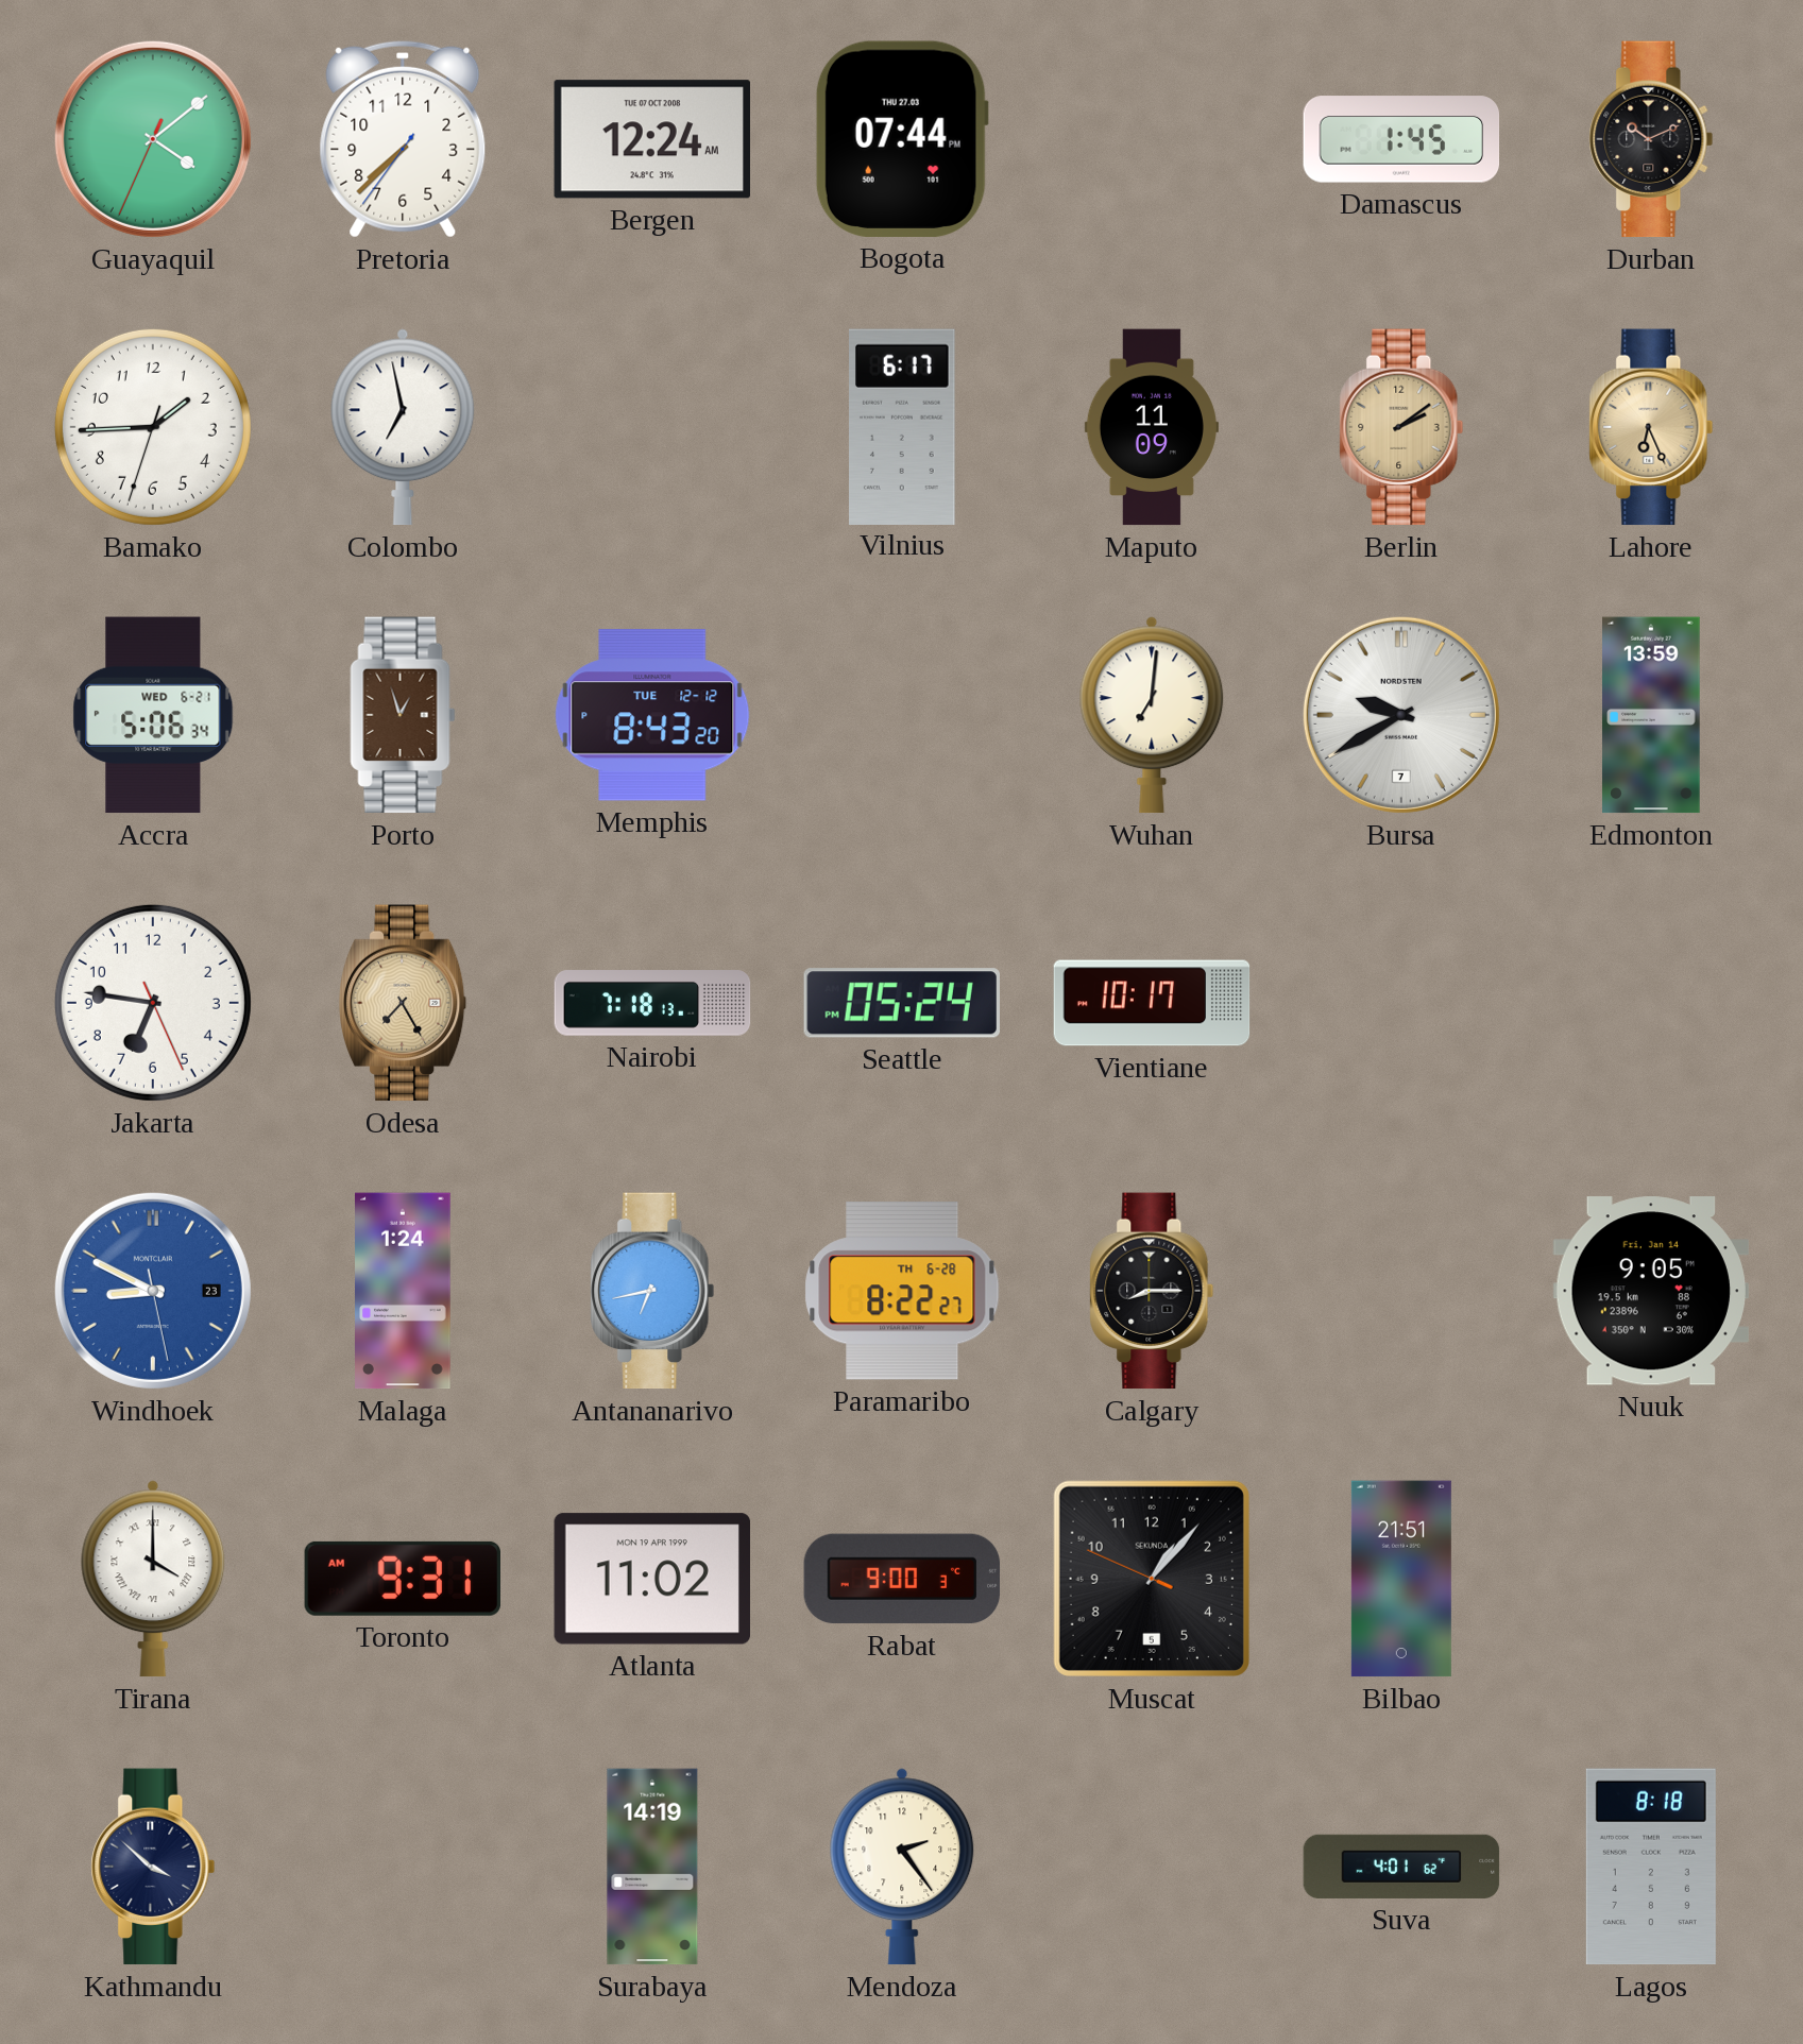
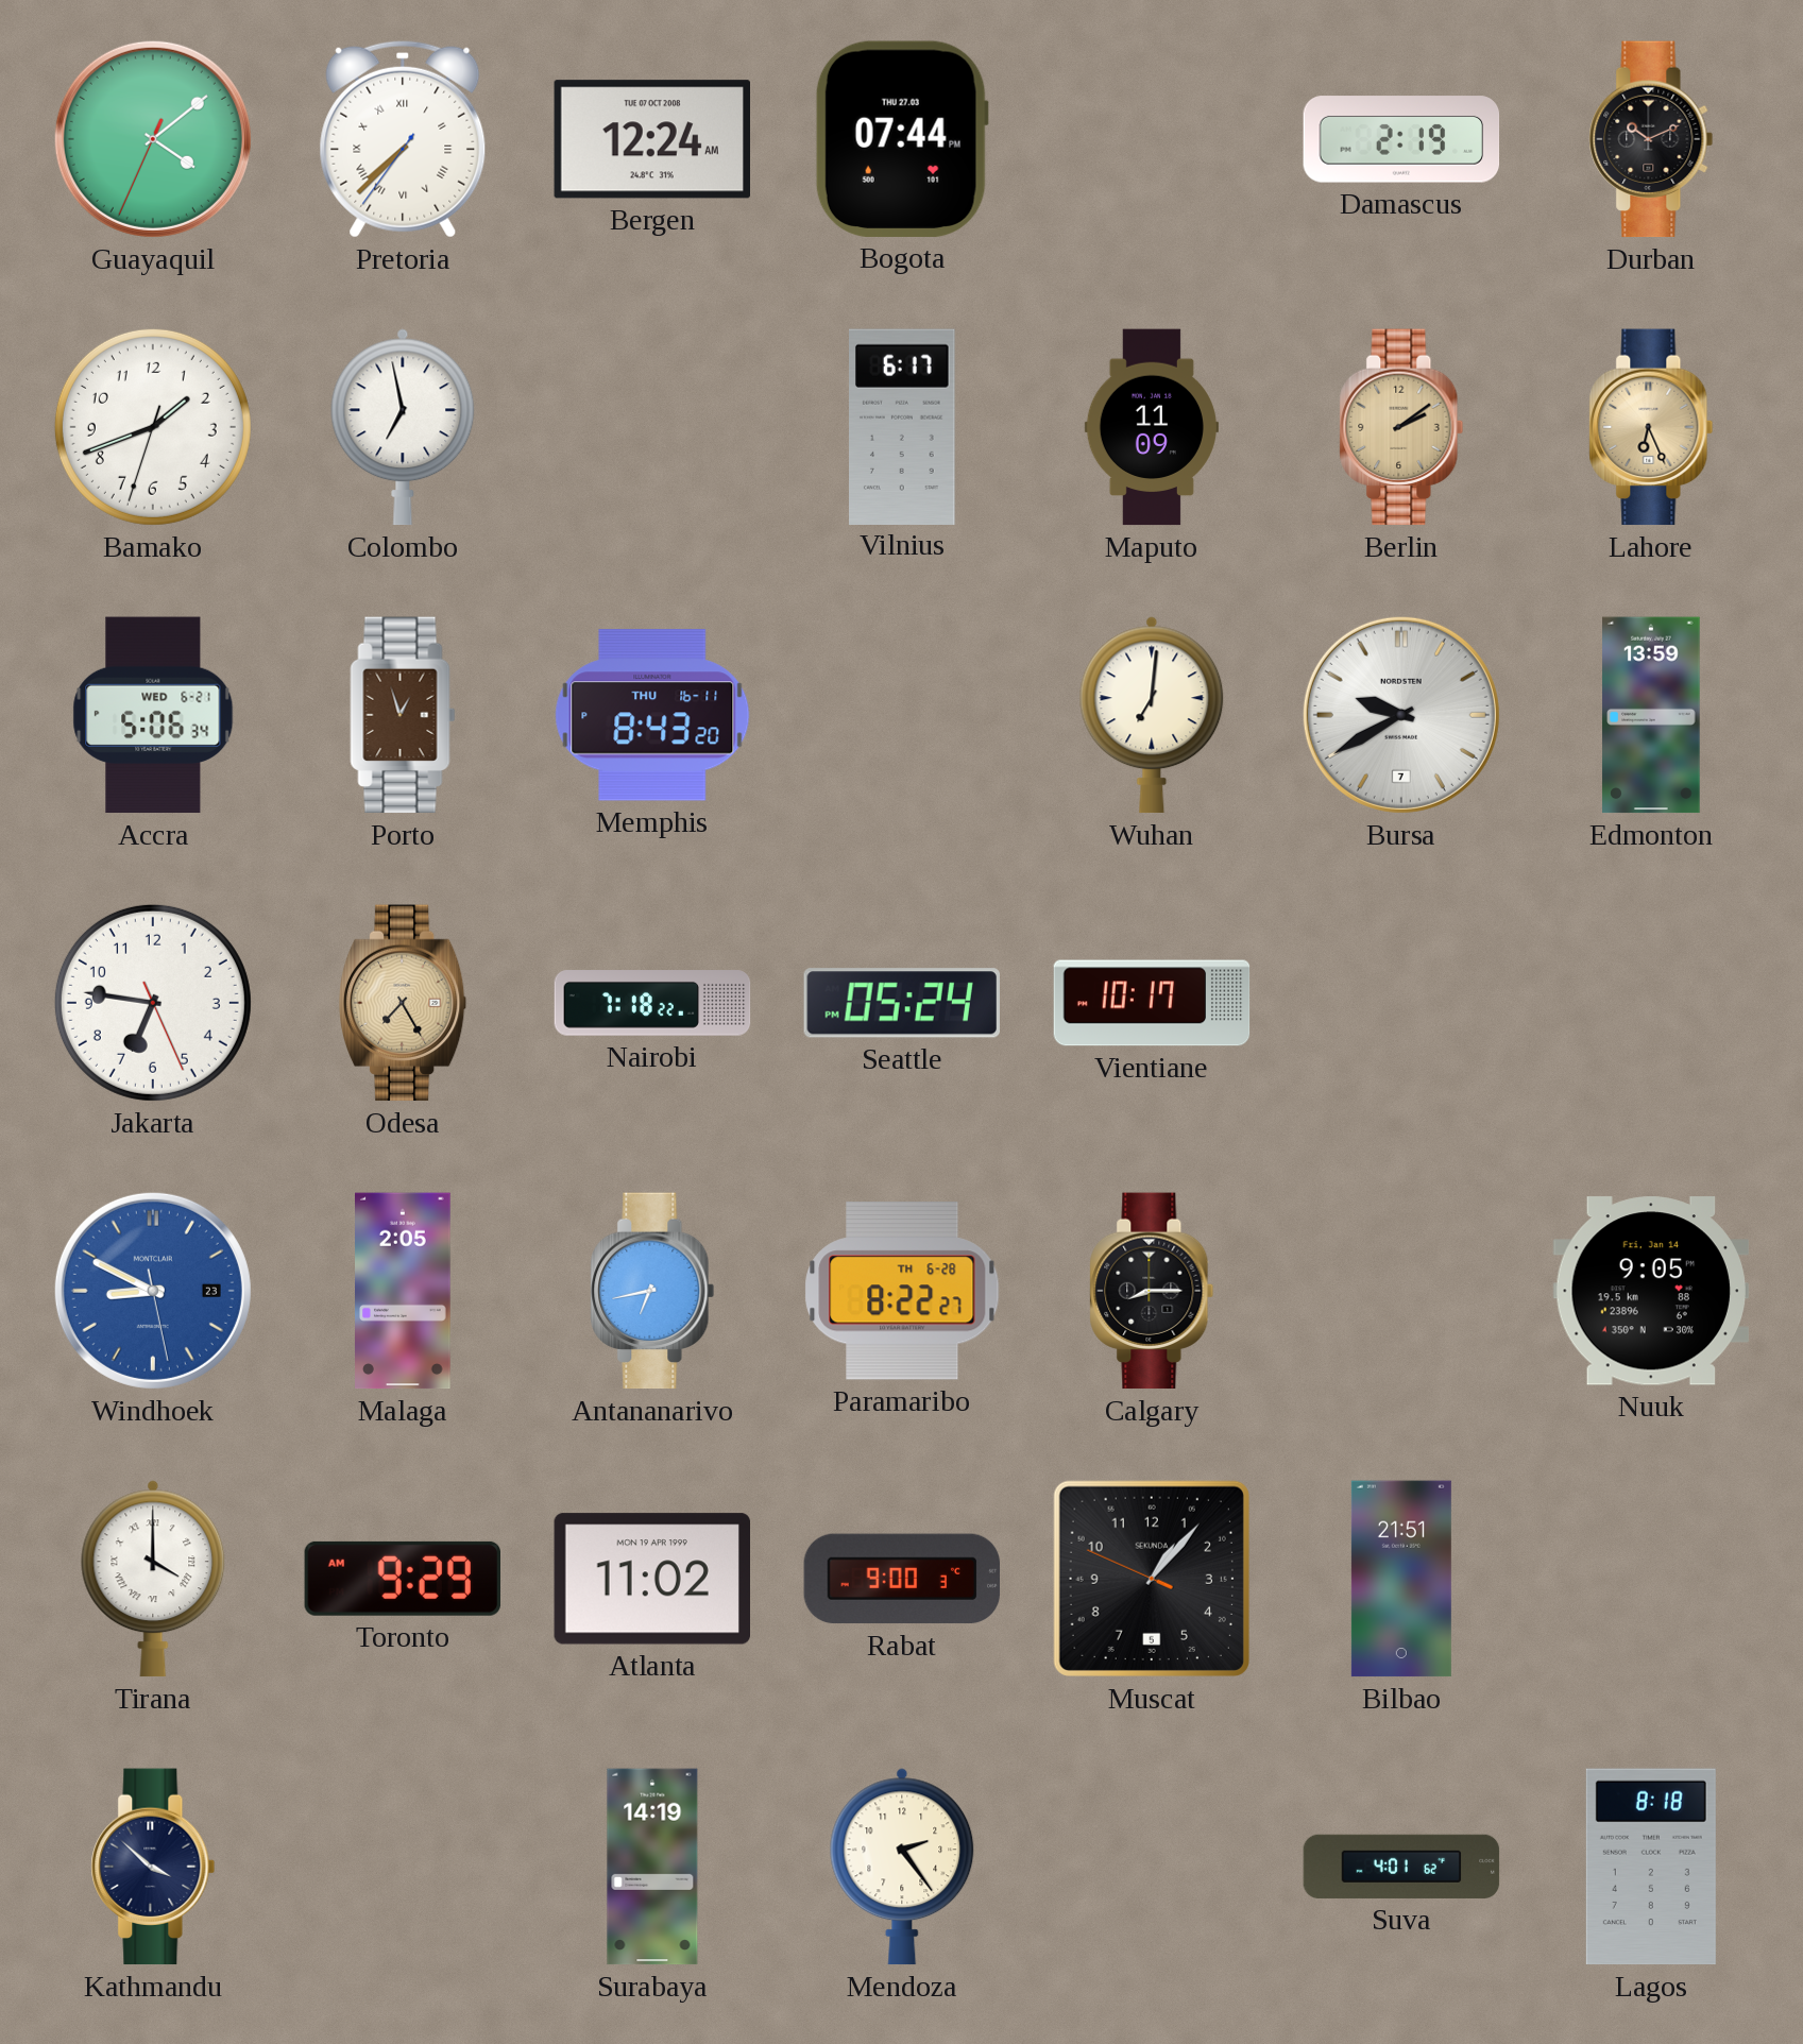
Pretoria numerals: Arabic -> Roman
Damascus: 1:45 -> 2:19
Bamako: 1:44 -> 1:41
Memphis date: TUE 12-12 -> THU 16-11
Nairobi: 7:18:13 -> 7:18:22
Malaga: 1:24 -> 2:05
Toronto: 9:31 -> 9:29
